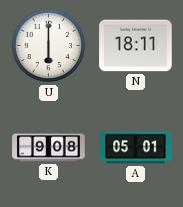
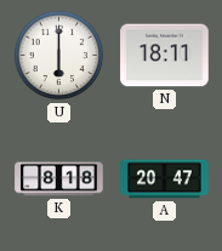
K: 9:08 -> 8:18
A: 05:01 -> 20:47
